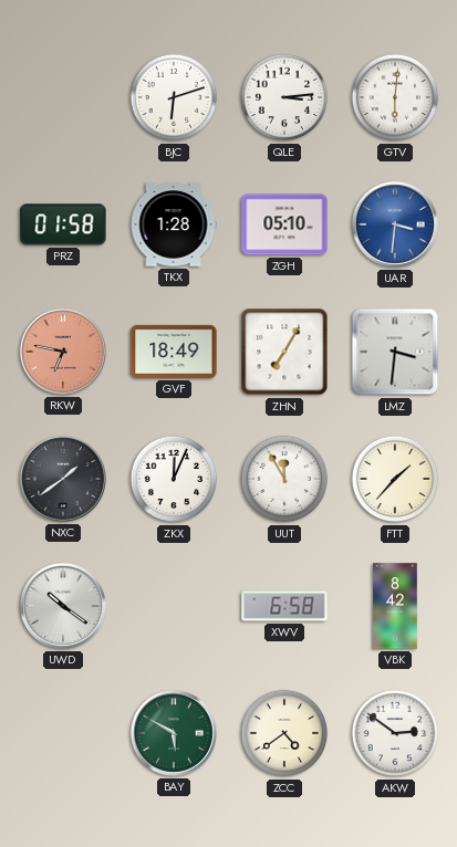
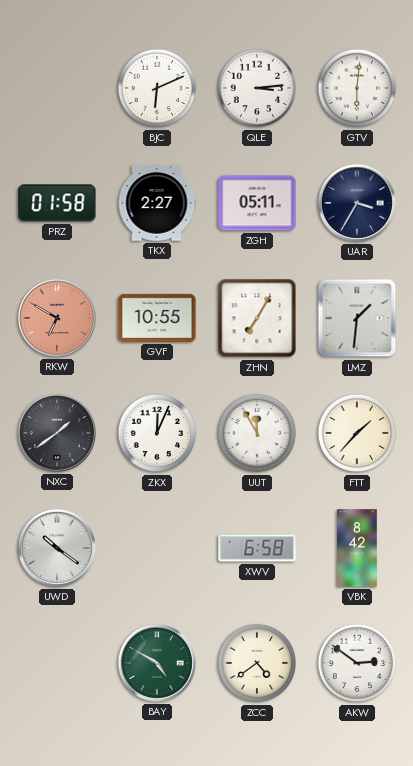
BJC: 6:12 -> 6:11
TKX: 1:28 -> 2:27
ZGH: 05:10 -> 05:11
UAR: 3:31 -> 3:35
UAR dial: blue -> navy
RKW: 6:47 -> 6:50
GVF: 18:49 -> 10:55
LMZ: 3:31 -> 1:31
BAY: 5:50 -> 4:50
